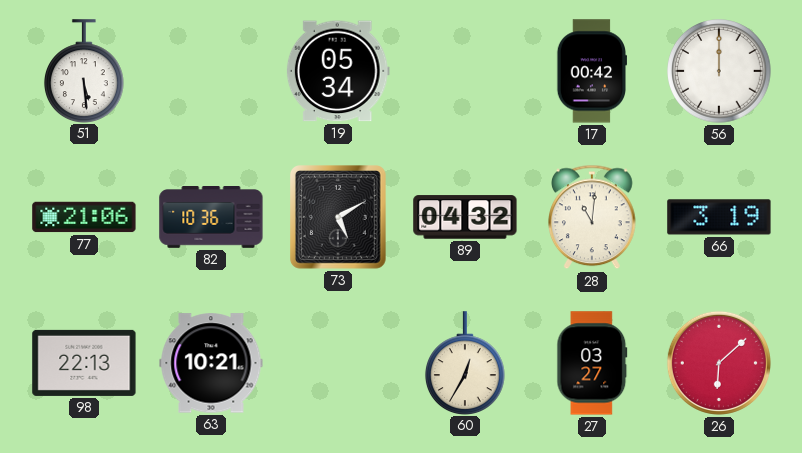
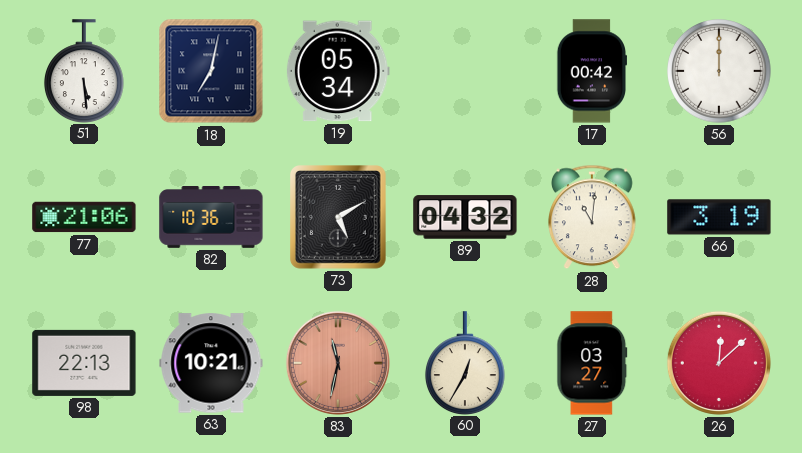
18: none -> 7:02
83: none -> 11:32
26: 6:08 -> 12:08
